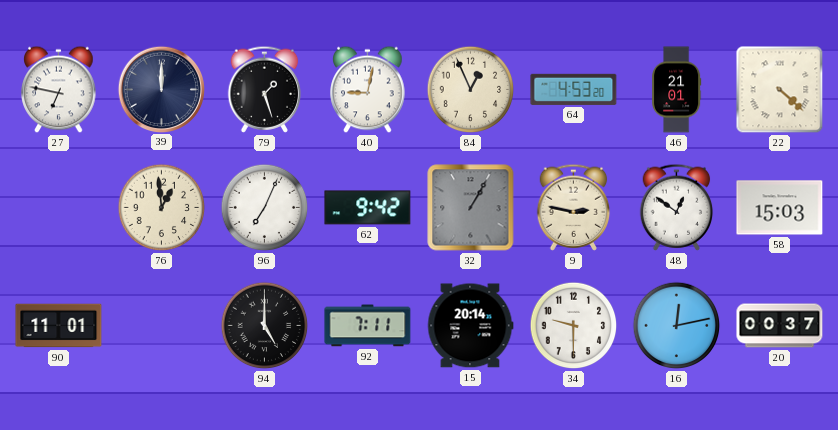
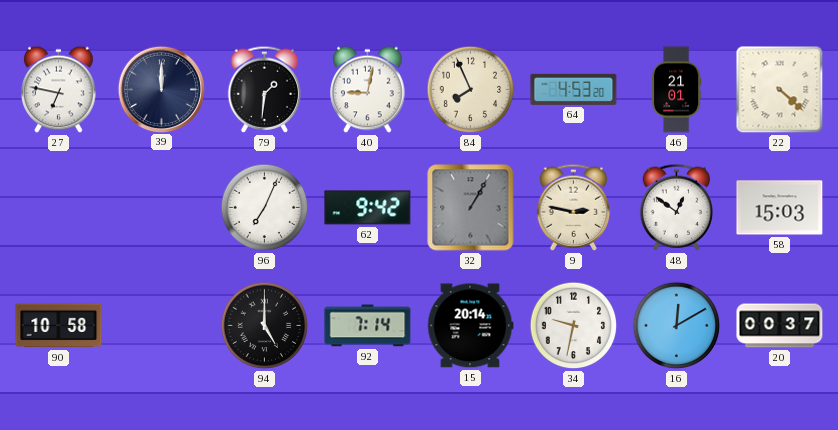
79: 1:27 -> 1:31
84: 12:56 -> 7:56
76: 12:59 -> none
90: 11:01 -> 10:58
92: 7:11 -> 7:14
34: 9:30 -> 9:32
16: 12:13 -> 12:10
